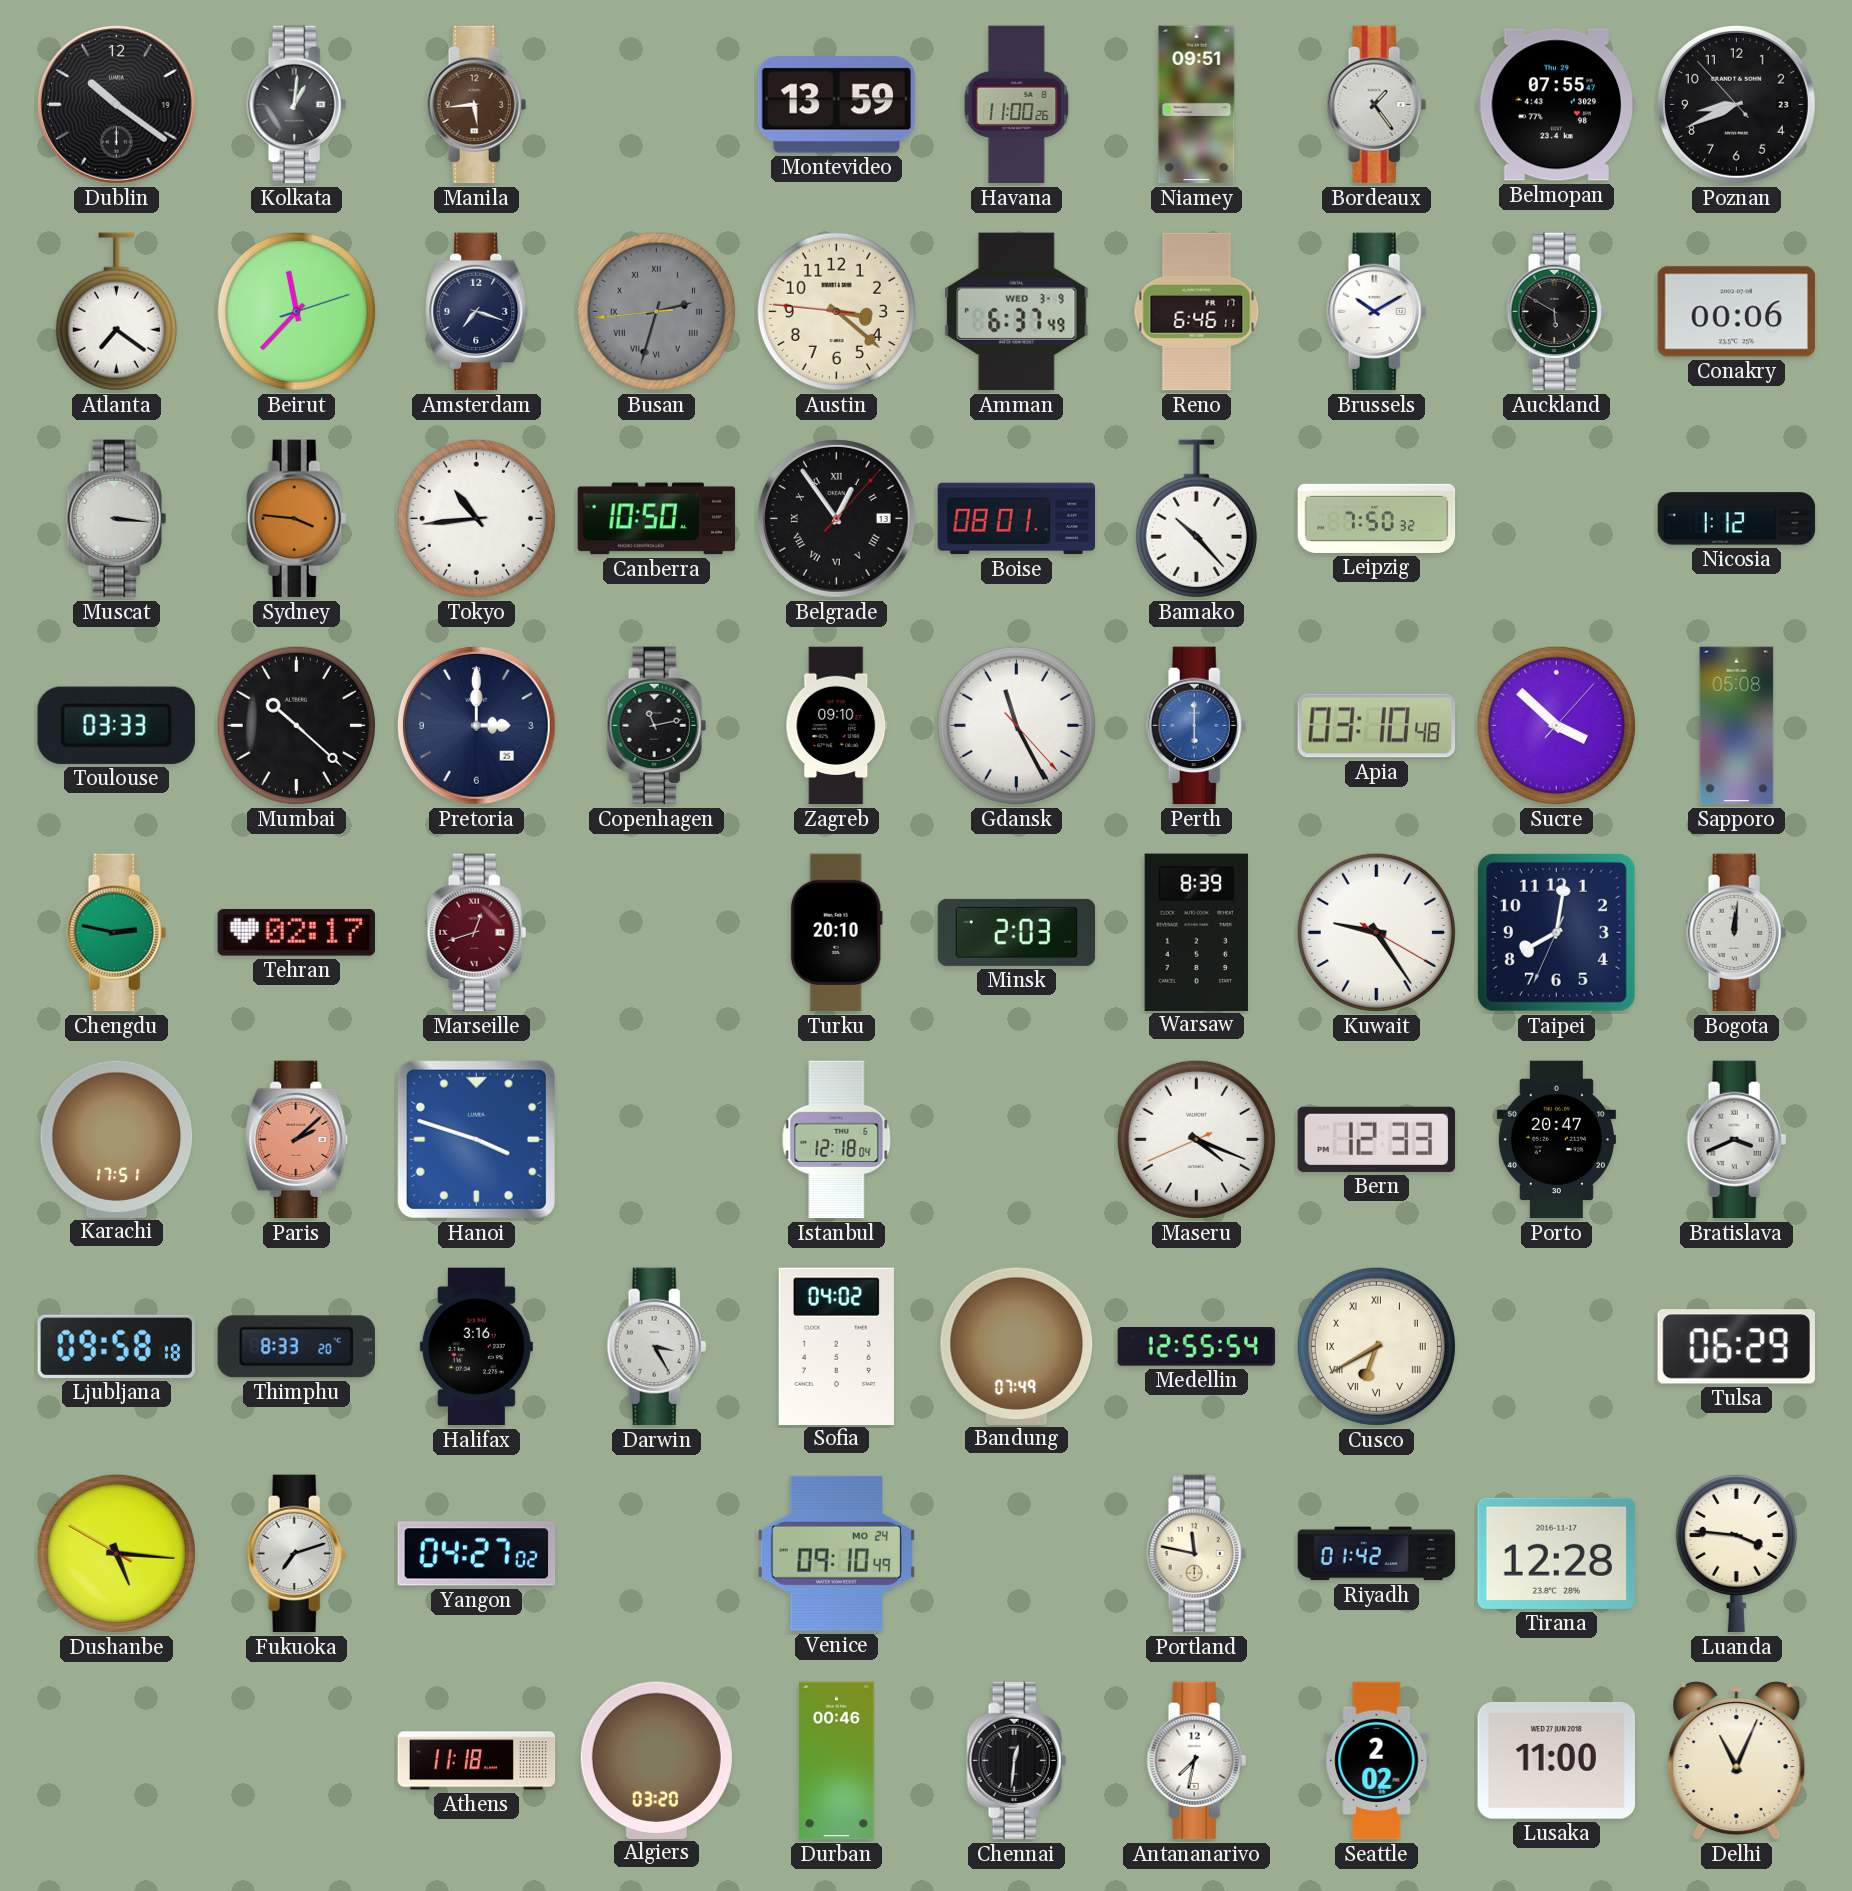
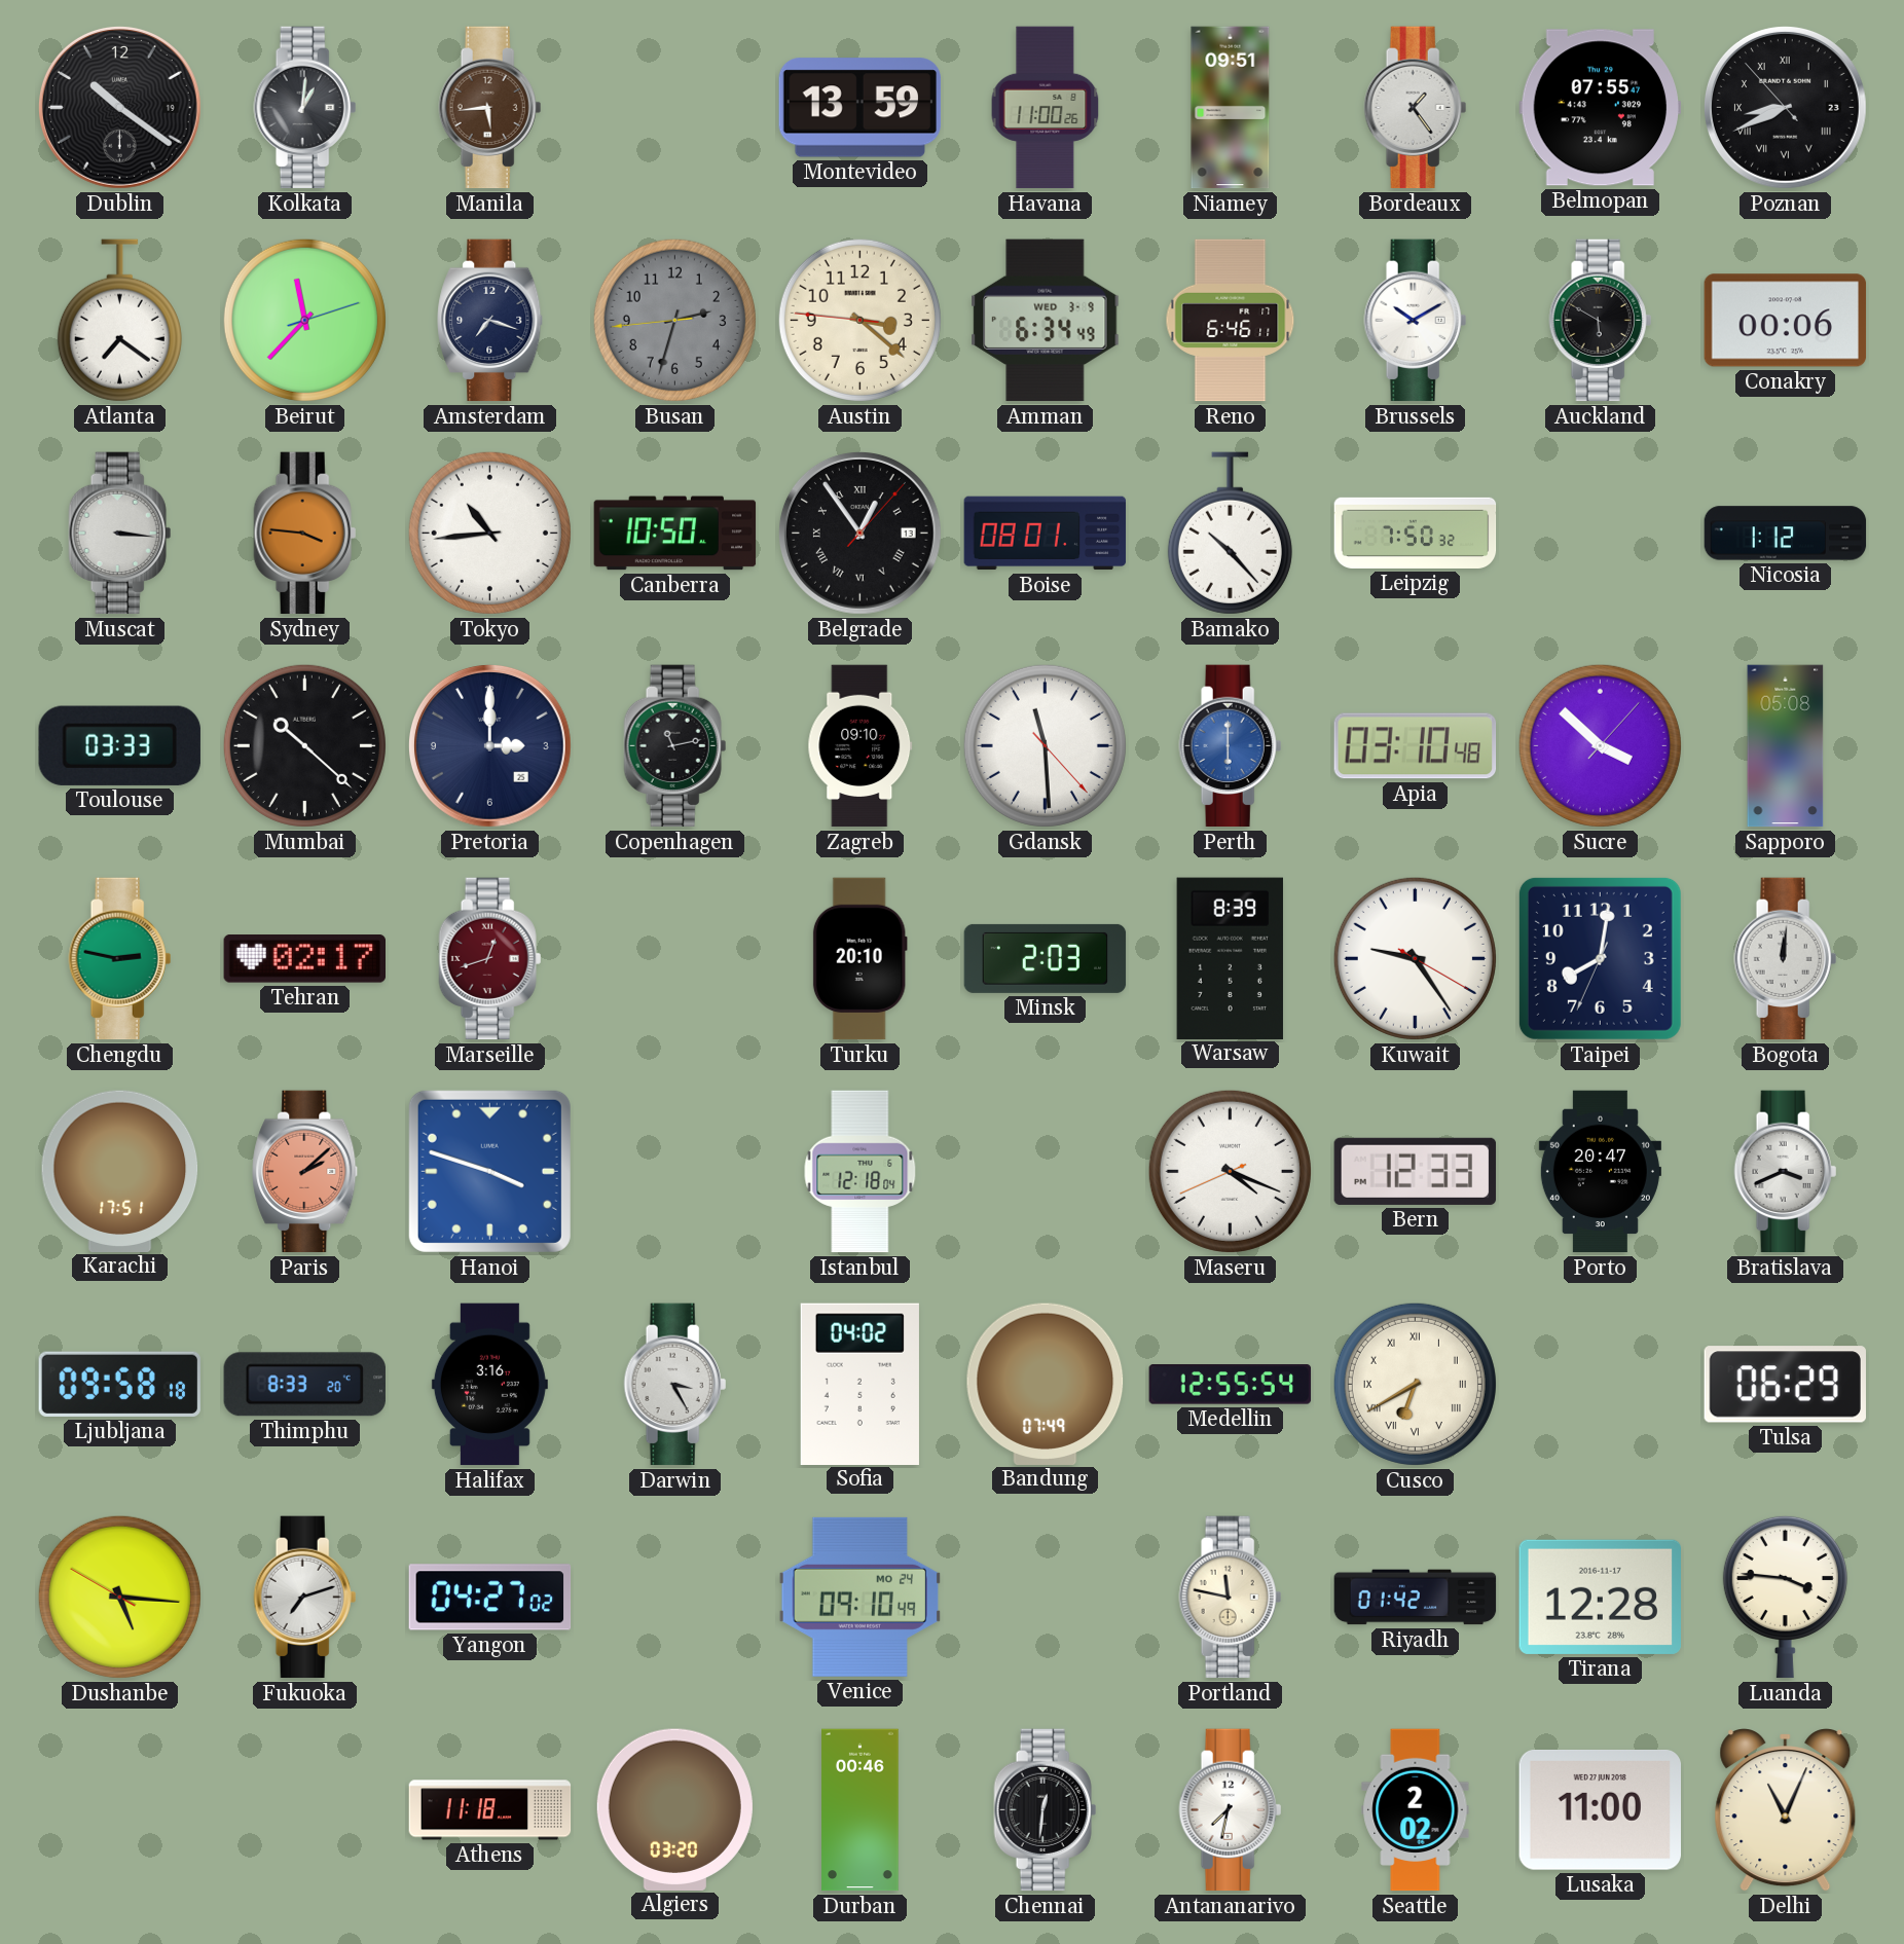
Poznan numerals: Arabic -> Roman
Busan numerals: Roman -> Arabic
Amman: 6:37 -> 6:34
Gdansk: 11:25 -> 11:29
